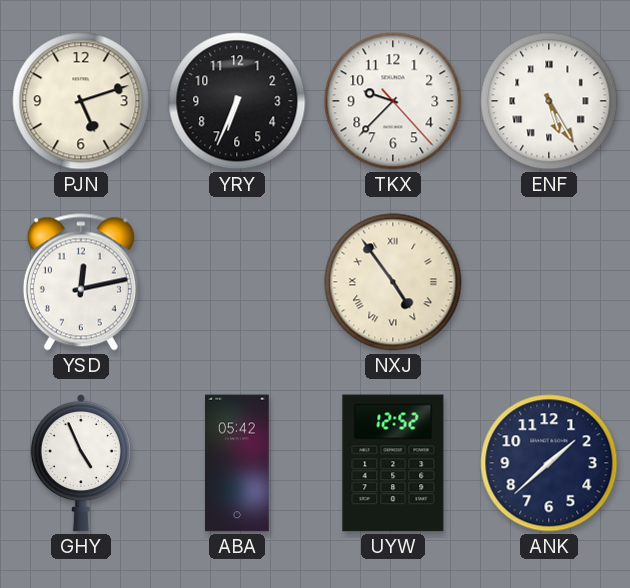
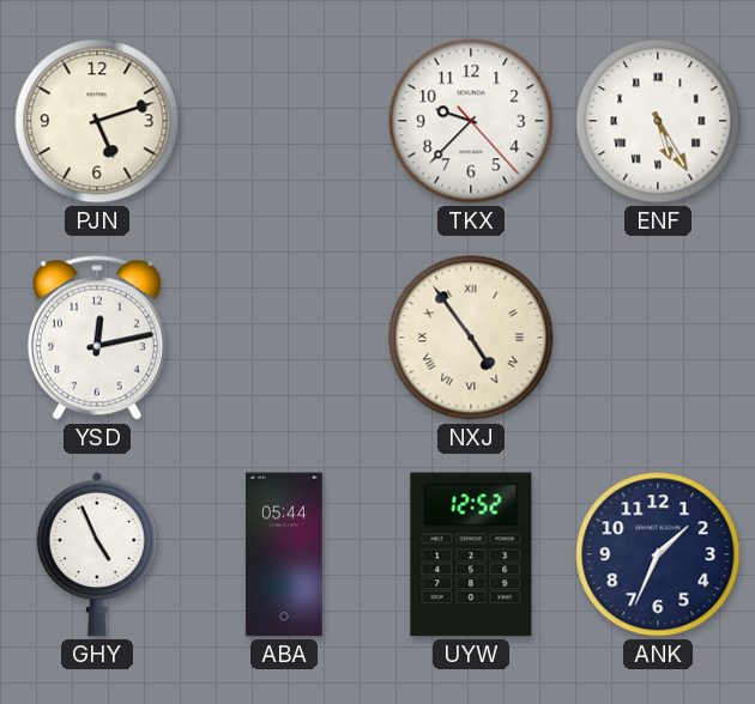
YRY: 6:34 -> none
ABA: 05:42 -> 05:44
ANK: 1:38 -> 1:34
